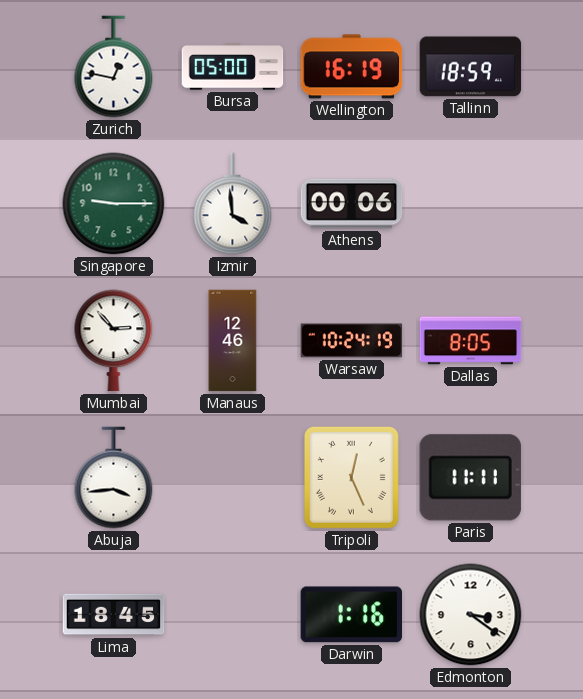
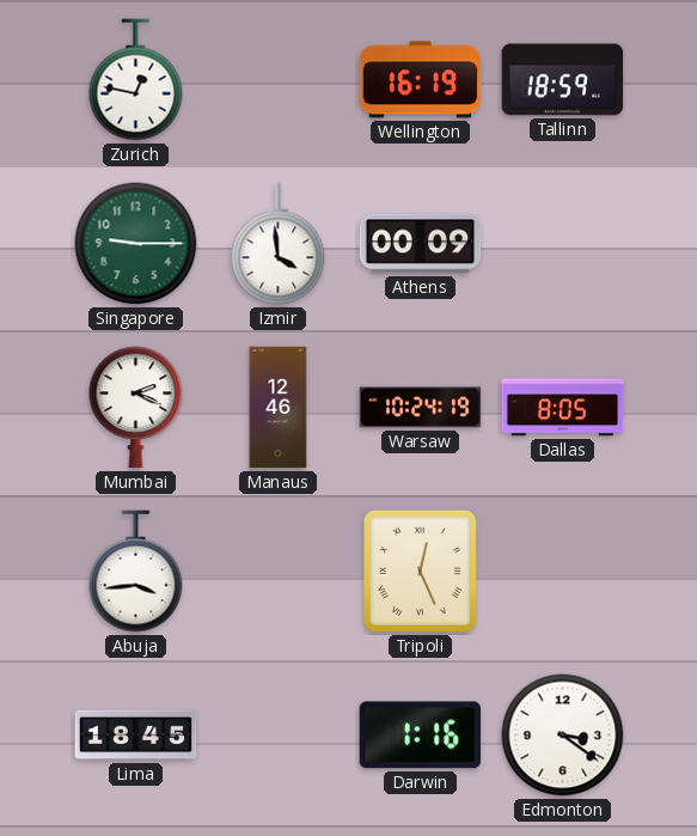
Bursa: 05:00 -> none
Athens: 00:06 -> 00:09
Mumbai: 2:53 -> 2:19
Paris: 11:11 -> none
